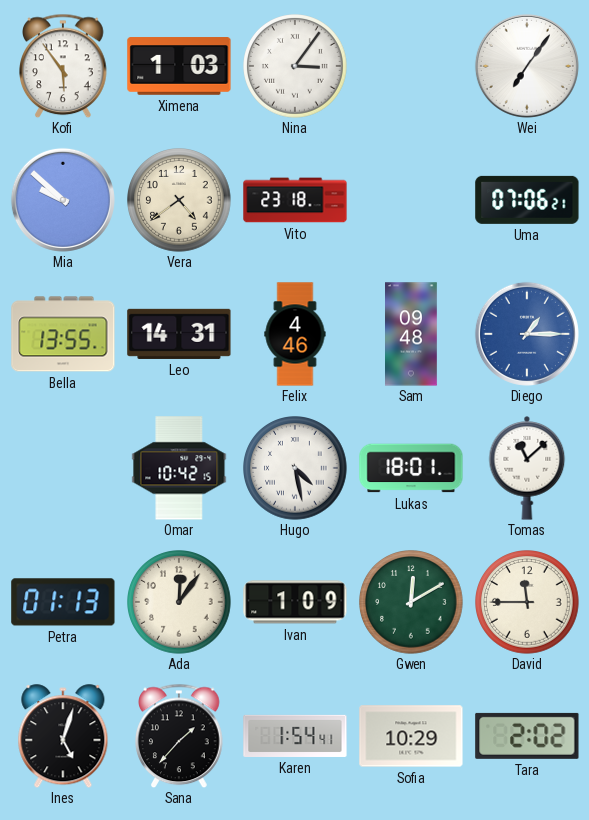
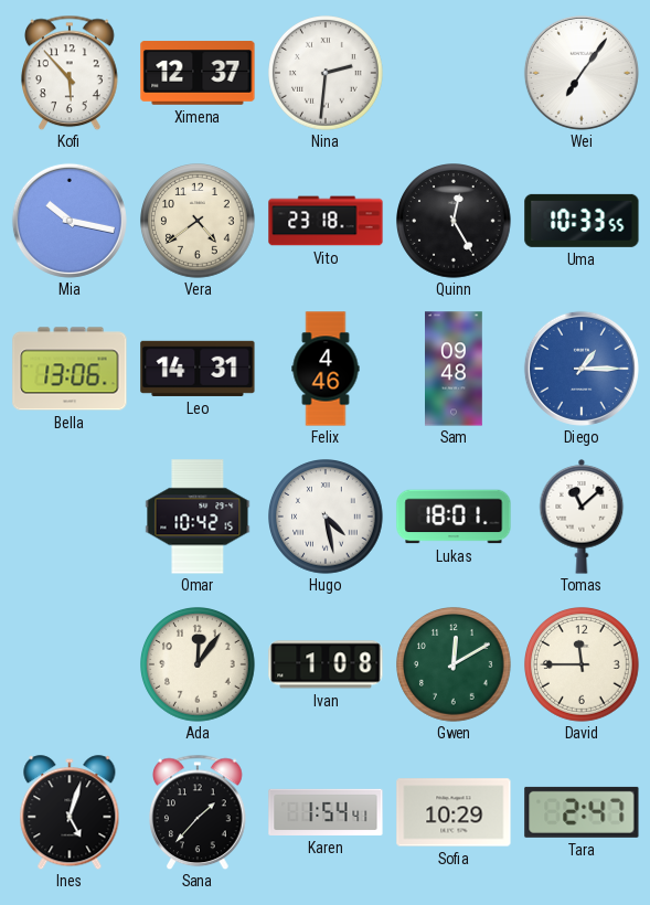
Kofi: 5:54 -> 5:53
Ximena: 1:03 -> 12:37
Nina: 3:06 -> 2:31
Mia: 9:52 -> 10:17
Quinn: none -> 12:25
Uma: 07:06 -> 10:33
Bella: 13:55 -> 13:06
Petra: 01:13 -> none
Ivan: 1:09 -> 1:08
Tara: 2:02 -> 2:47
